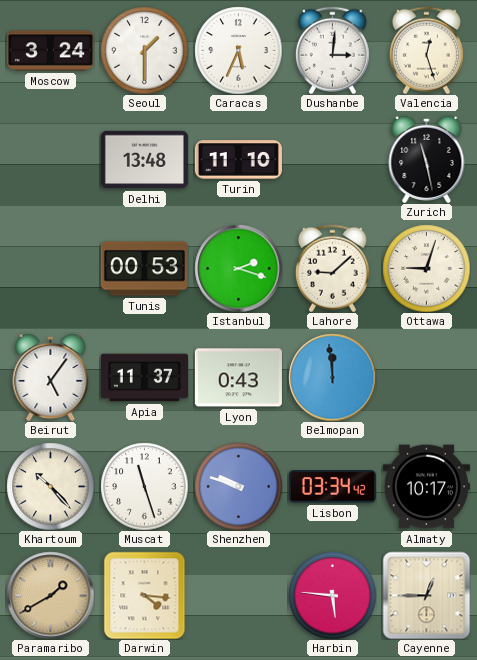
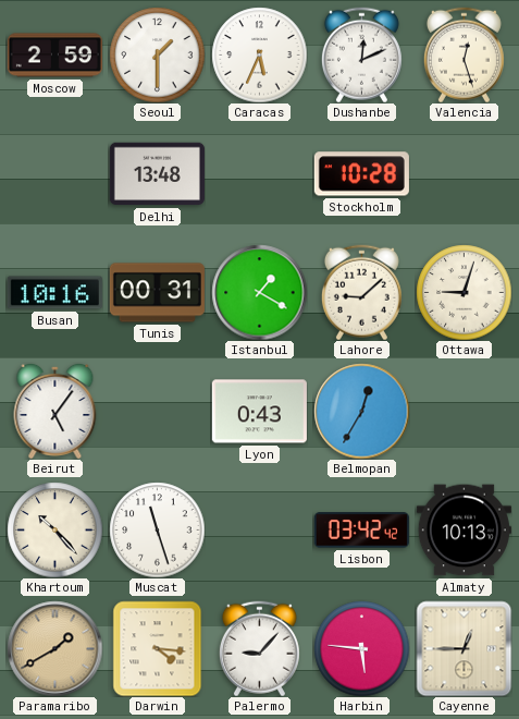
Moscow: 3:24 -> 2:59
Dushanbe: 3:01 -> 12:11
Turin: 11:10 -> none
Stockholm: none -> 10:28
Zurich: 11:28 -> none
Busan: none -> 10:16
Tunis: 00:53 -> 00:31
Istanbul: 2:18 -> 1:20
Apia: 11:37 -> none
Belmopan: 11:59 -> 12:35
Shenzhen: 9:48 -> none
Lisbon: 03:34 -> 03:42
Almaty: 10:17 -> 10:13
Palermo: none -> 9:07
